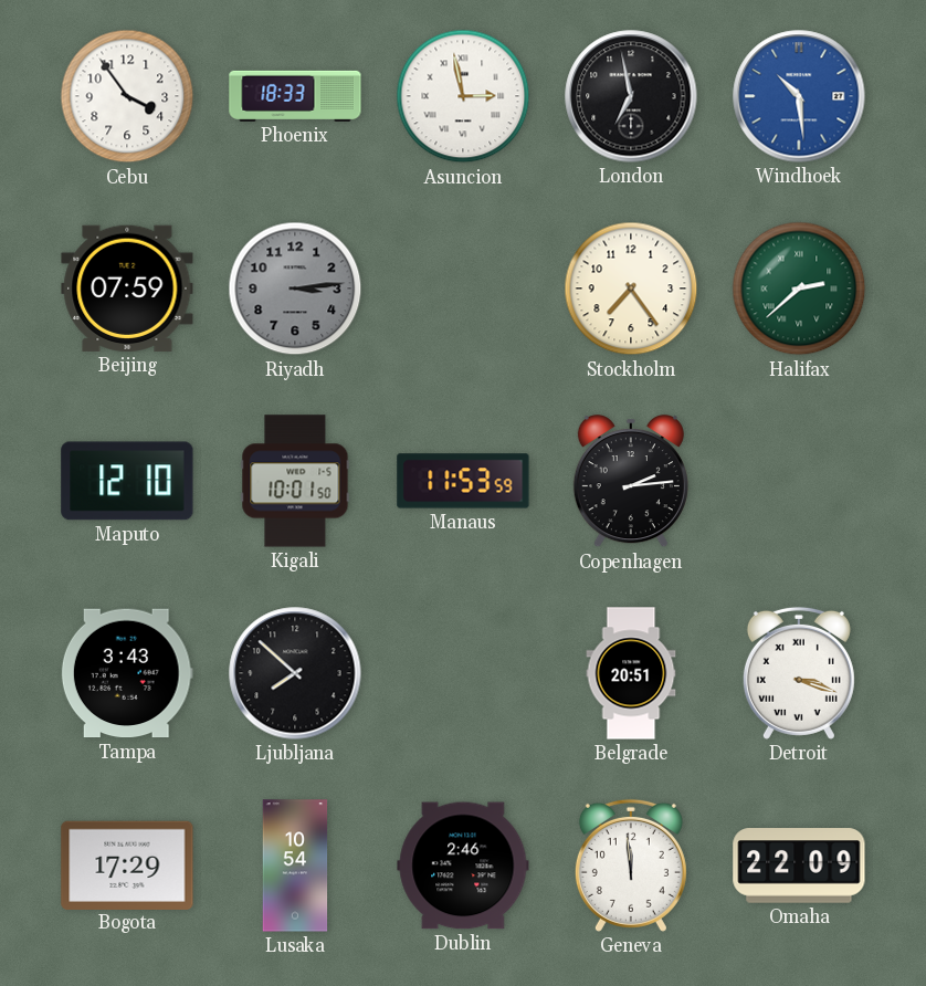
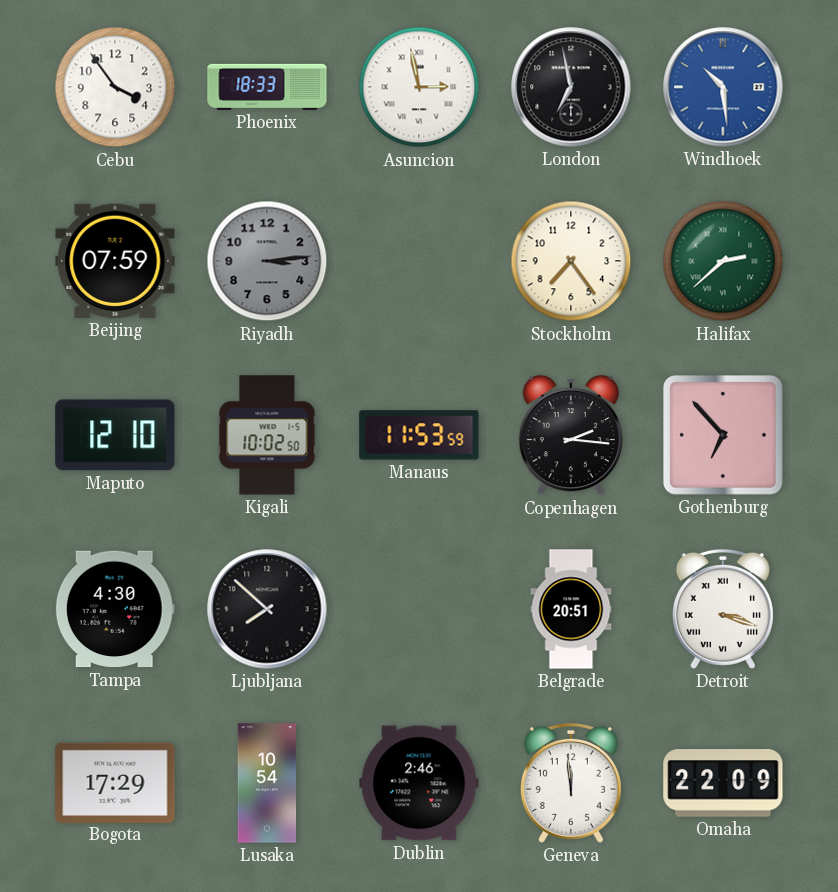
Kigali: 10:01 -> 10:02
Copenhagen: 2:14 -> 2:16
Gothenburg: none -> 6:53
Tampa: 3:43 -> 4:30
